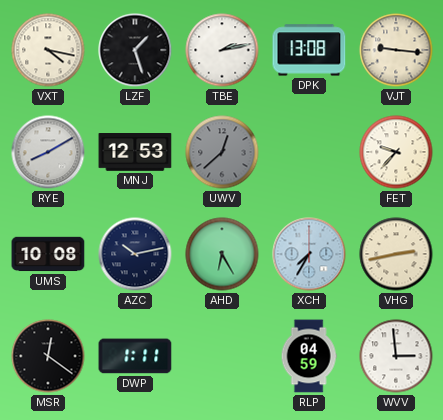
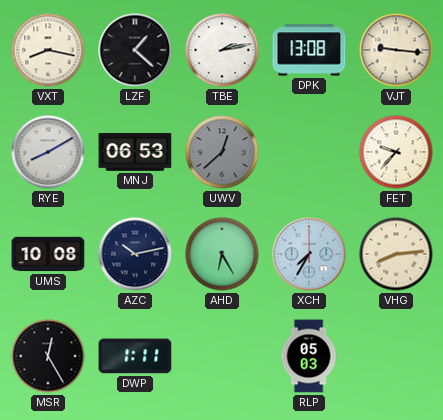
VXT: 4:17 -> 8:17
LZF: 1:27 -> 1:22
MNJ: 12:53 -> 06:53
VHG: 2:43 -> 8:14
MSR: 12:21 -> 12:25
RLP: 04:59 -> 05:03
WVV: 2:59 -> none
